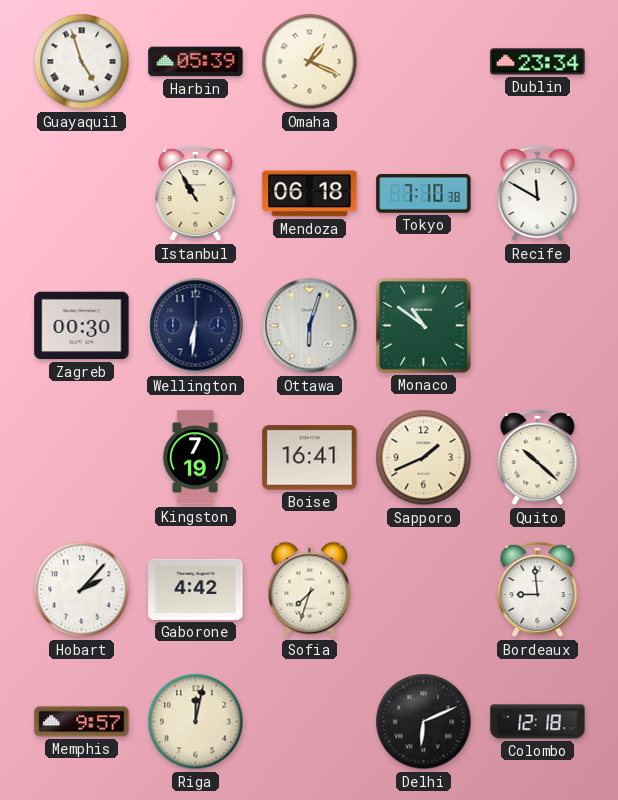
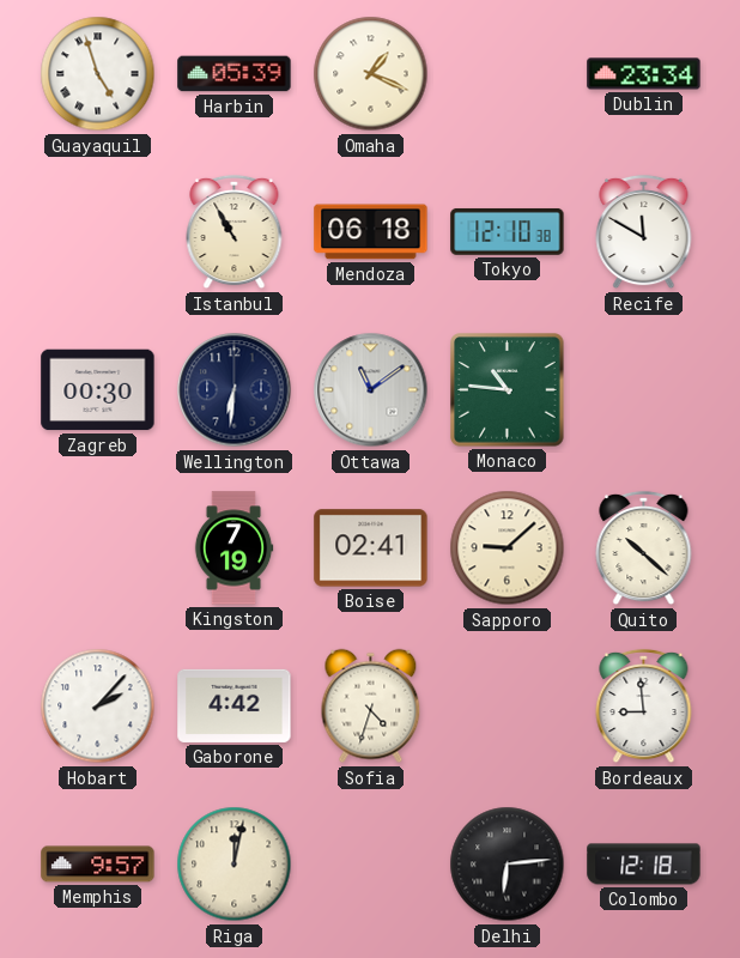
Tokyo: 7:10 -> 12:10
Ottawa: 6:03 -> 11:09
Monaco: 10:51 -> 10:46
Boise: 16:41 -> 02:41
Sapporo: 1:41 -> 9:08
Sofia: 7:33 -> 4:33
Delhi: 6:11 -> 6:14
